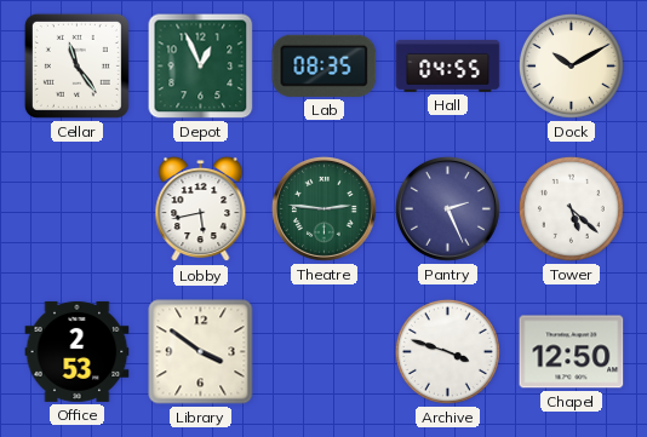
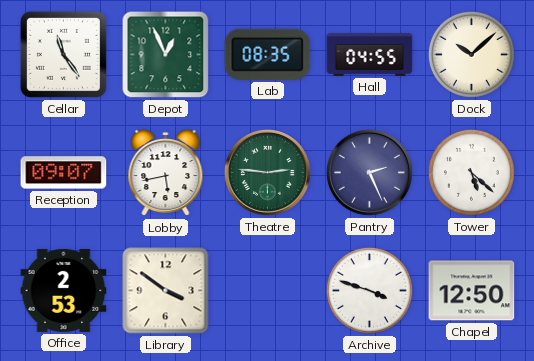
Dock: 10:10 -> 10:08
Reception: none -> 09:07
